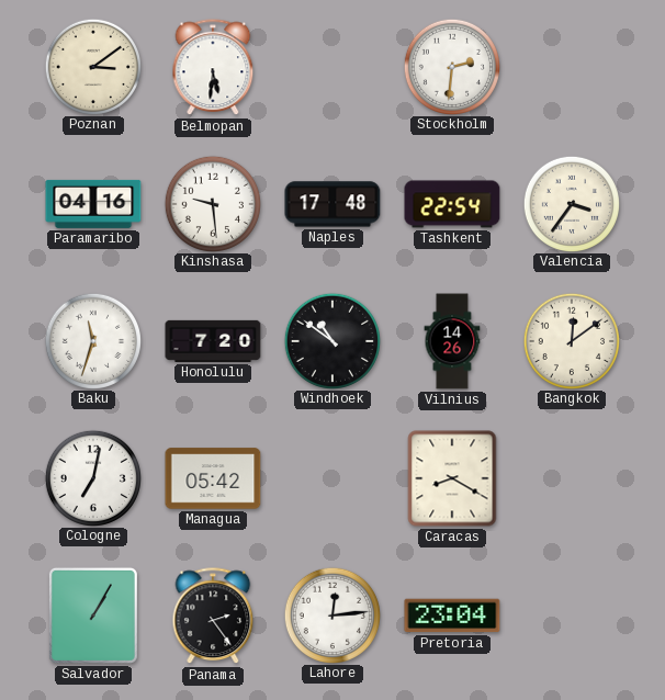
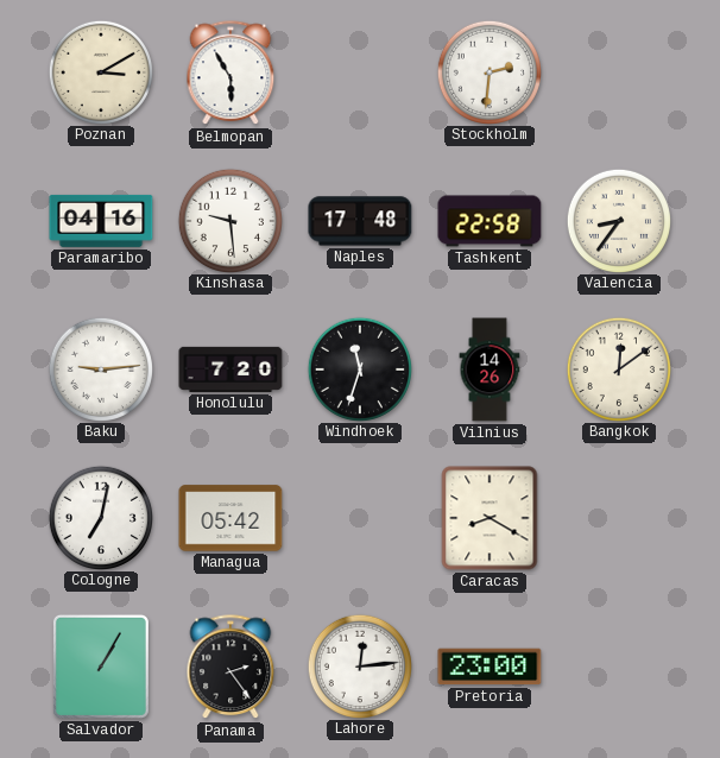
Poznan: 3:09 -> 3:10
Belmopan: 5:31 -> 5:55
Tashkent: 22:54 -> 22:58
Valencia: 3:36 -> 8:36
Baku: 11:33 -> 9:14
Windhoek: 10:51 -> 11:33
Pretoria: 23:04 -> 23:00
